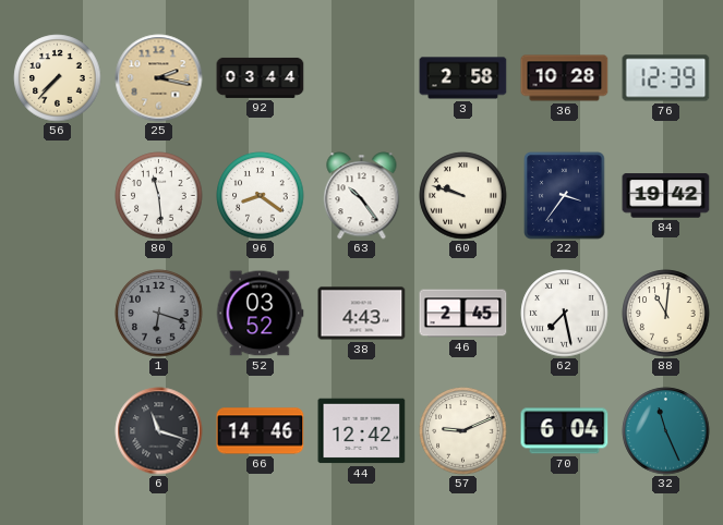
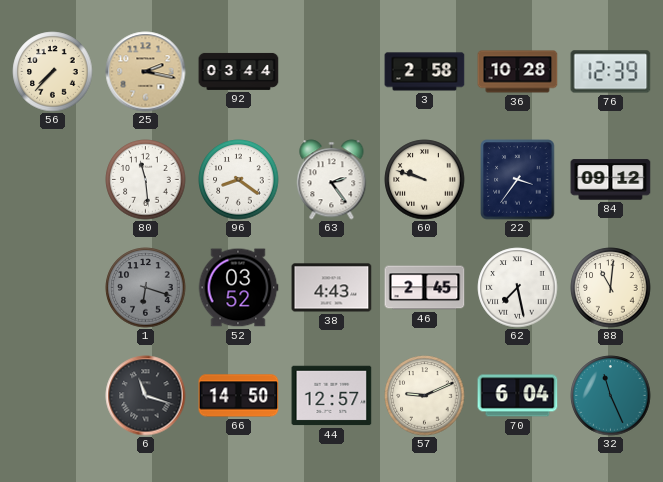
63: 10:24 -> 2:24
84: 19:42 -> 09:12
66: 14:46 -> 14:50
44: 12:42 -> 12:57
